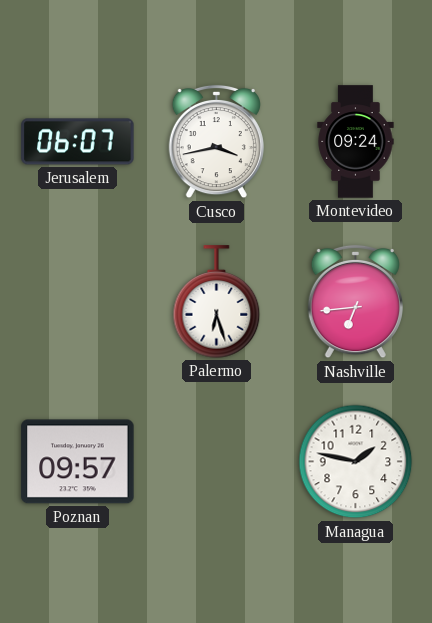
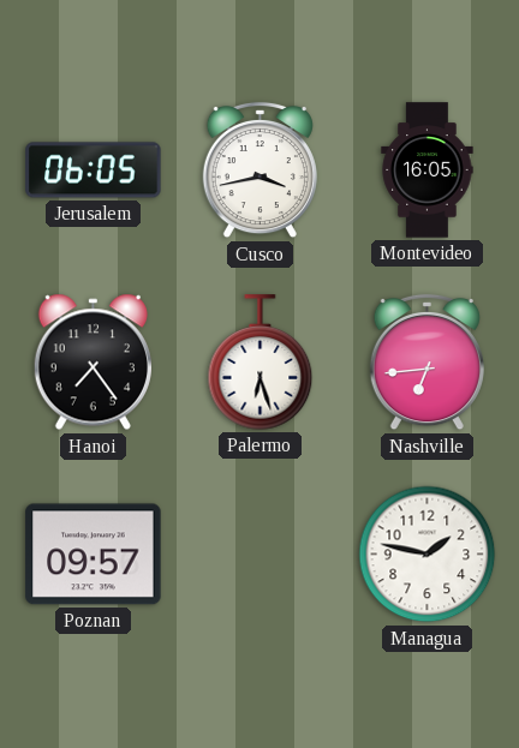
Jerusalem: 06:07 -> 06:05
Montevideo: 09:24 -> 16:05
Hanoi: none -> 7:24
